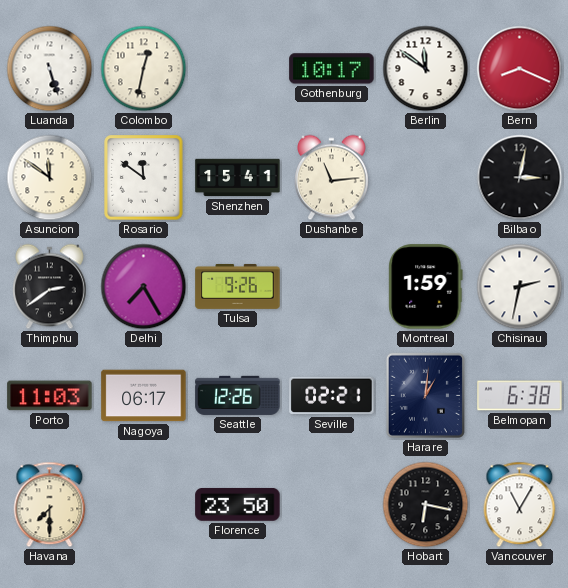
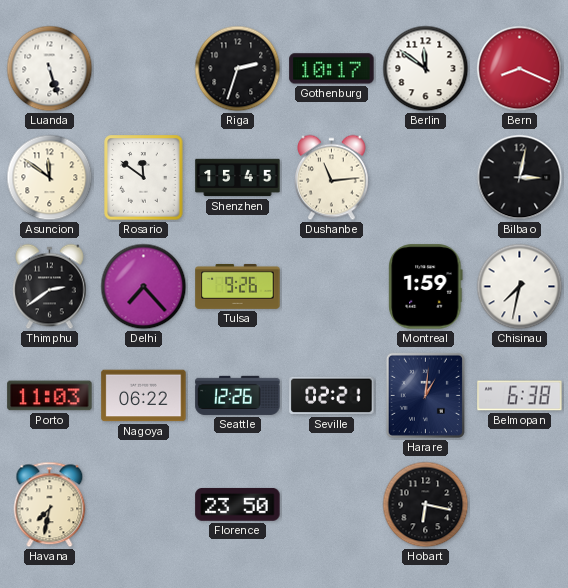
Colombo: 12:32 -> none
Riga: none -> 2:33
Shenzhen: 15:41 -> 15:45
Delhi: 7:25 -> 7:23
Chisinau: 2:32 -> 7:32
Nagoya: 06:17 -> 06:22
Havana: 7:30 -> 7:32
Vancouver: 11:05 -> none
